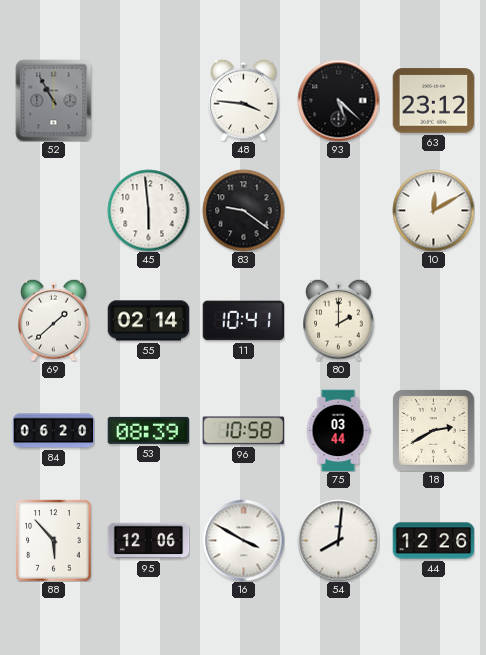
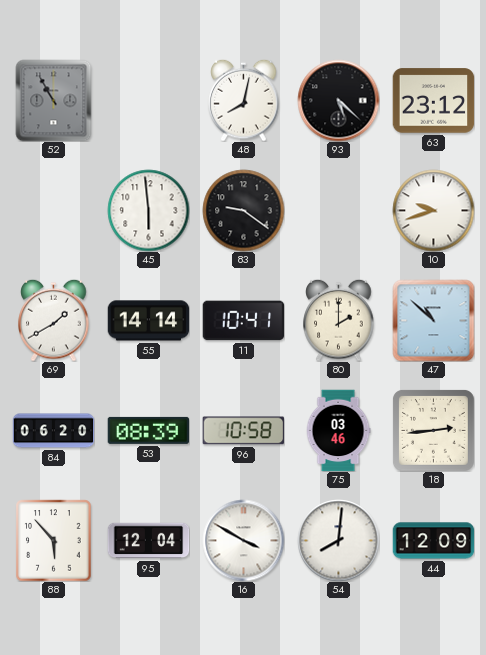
48: 3:46 -> 8:02
10: 12:10 -> 9:42
69: 1:38 -> 1:40
55: 02:14 -> 14:14
47: none -> 10:52
75: 03:44 -> 03:46
18: 2:40 -> 2:44
95: 12:06 -> 12:04
44: 12:26 -> 12:09
